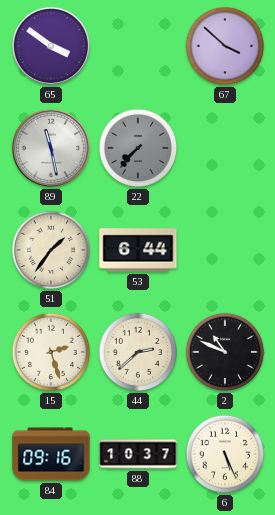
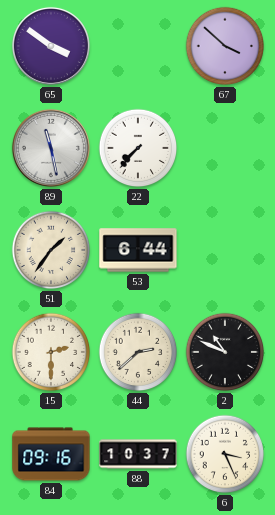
22 dial: grey -> white
15: 2:27 -> 2:30
6: 5:26 -> 3:26
